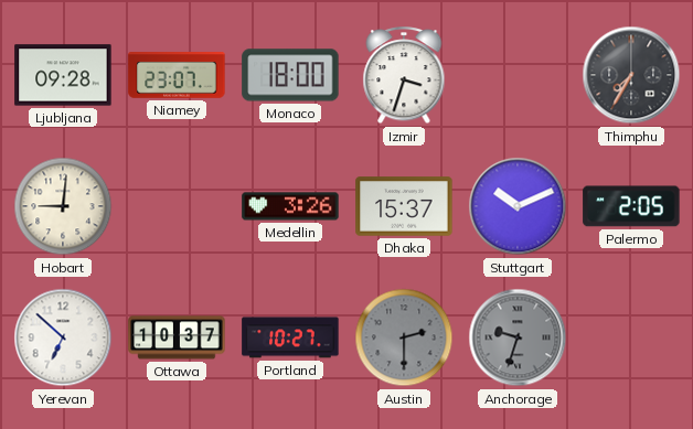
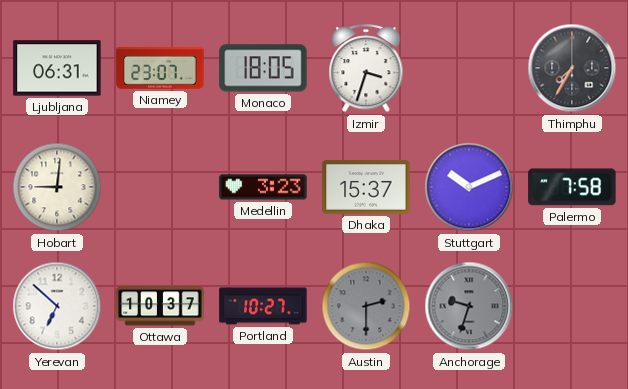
Ljubljana: 09:28 -> 06:31
Monaco: 18:00 -> 18:05
Medellin: 3:26 -> 3:23
Palermo: 2:05 -> 7:58
